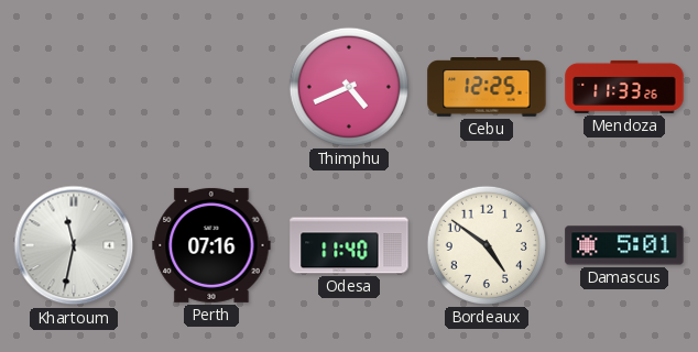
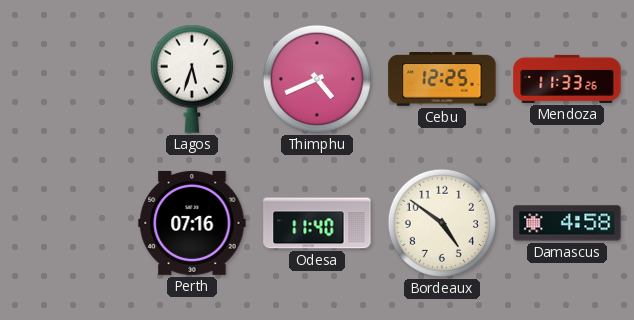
Lagos: none -> 5:33
Khartoum: 11:32 -> none
Damascus: 5:01 -> 4:58
